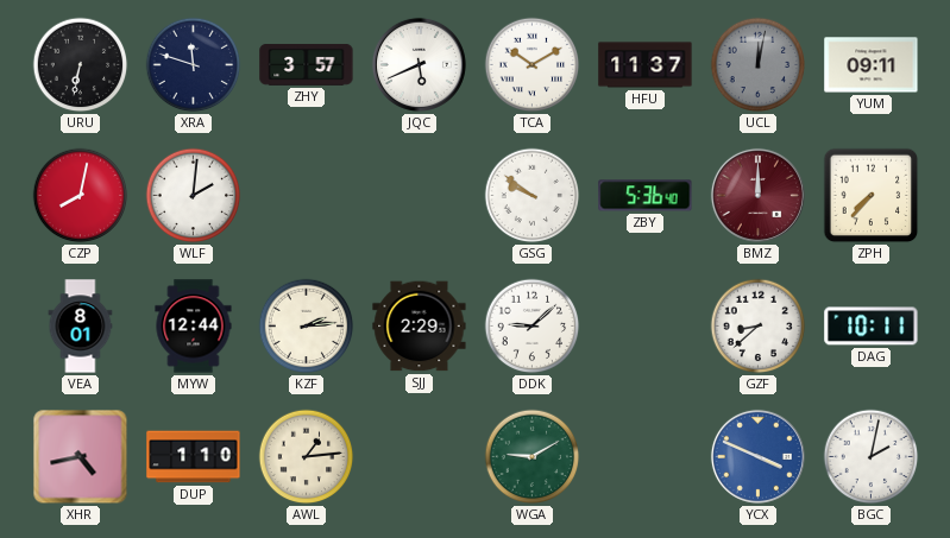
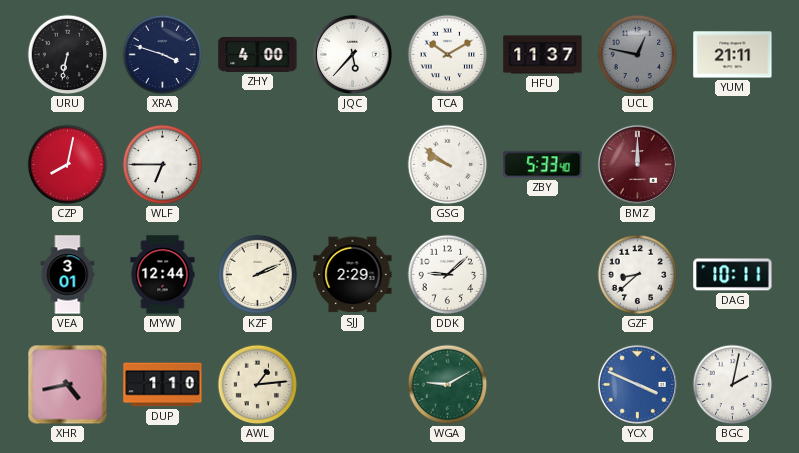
XRA: 11:48 -> 3:48
ZHY: 3:57 -> 4:00
JQC: 5:41 -> 5:37
UCL: 12:02 -> 12:47
YUM: 09:11 -> 21:11
WLF: 2:01 -> 6:45
ZBY: 5:36 -> 5:33
ZPH: 7:37 -> none
VEA: 8:01 -> 3:01
KZF: 2:14 -> 2:11
